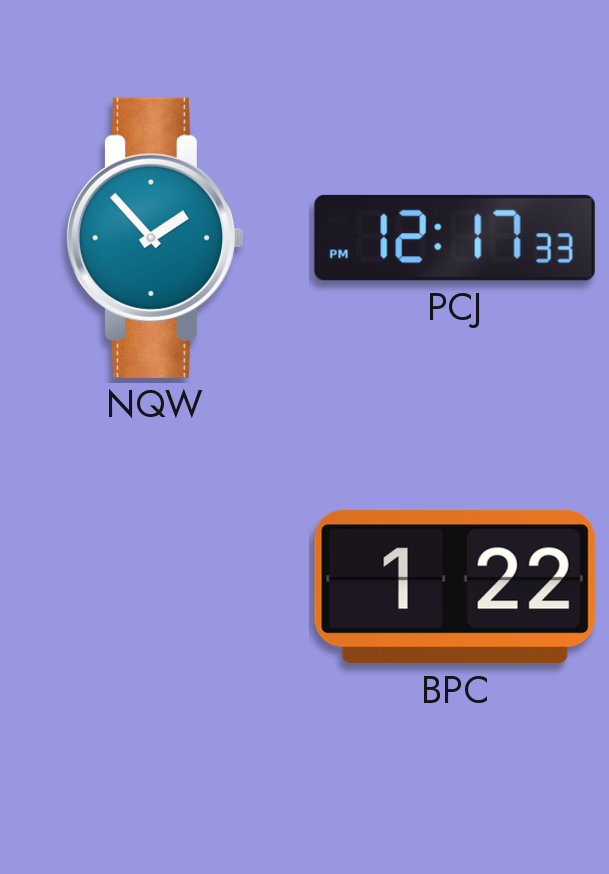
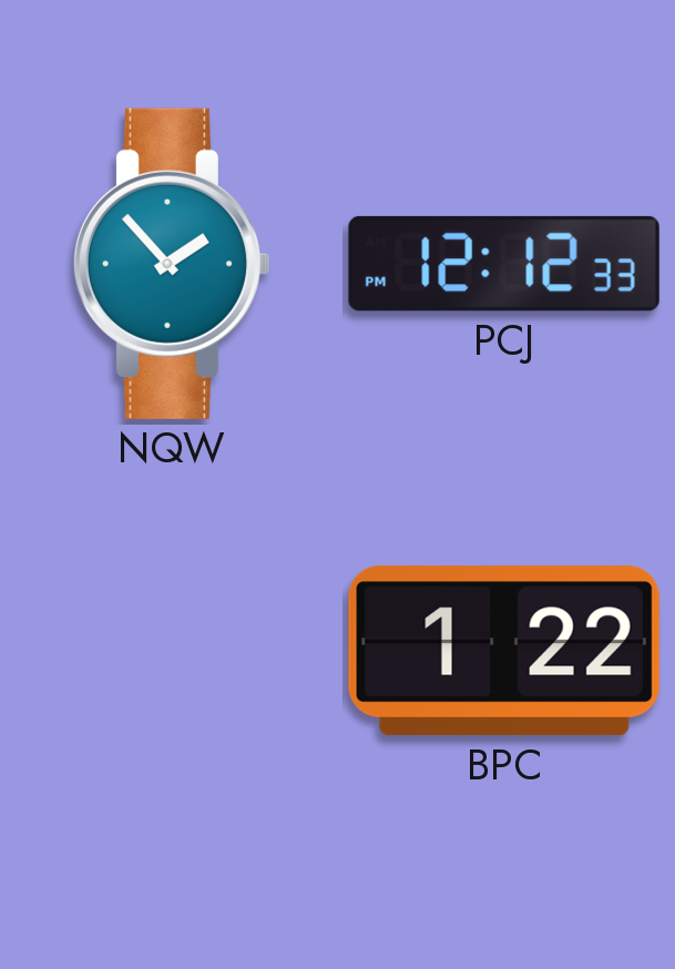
PCJ: 12:17 -> 12:12
